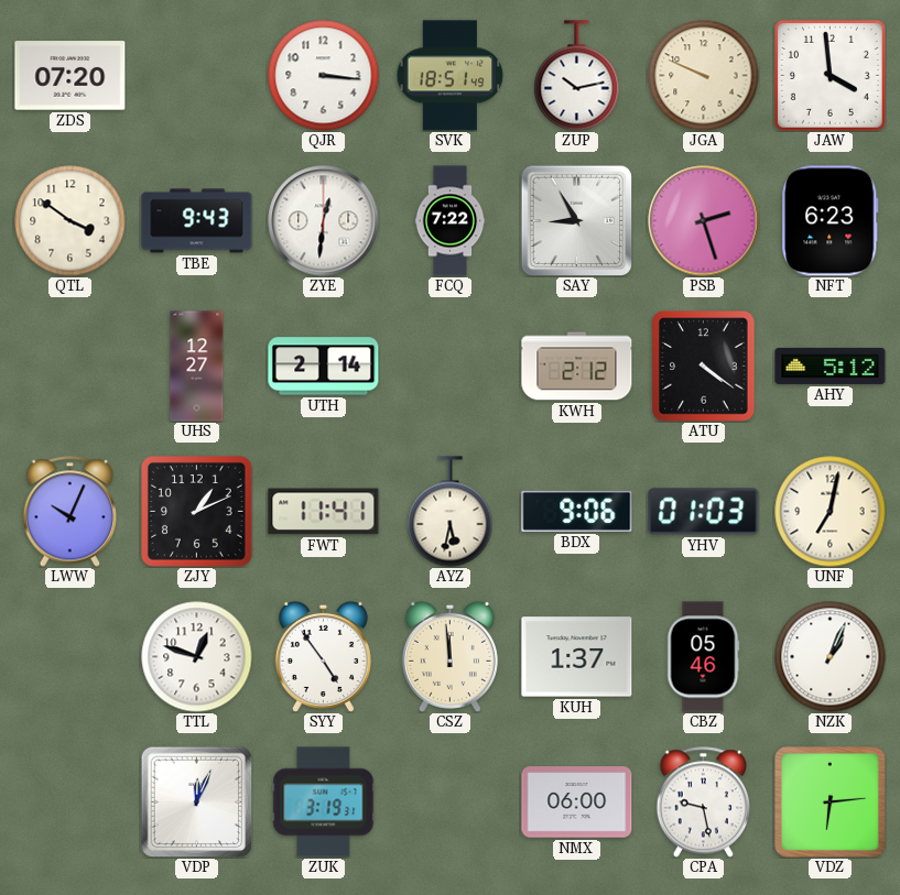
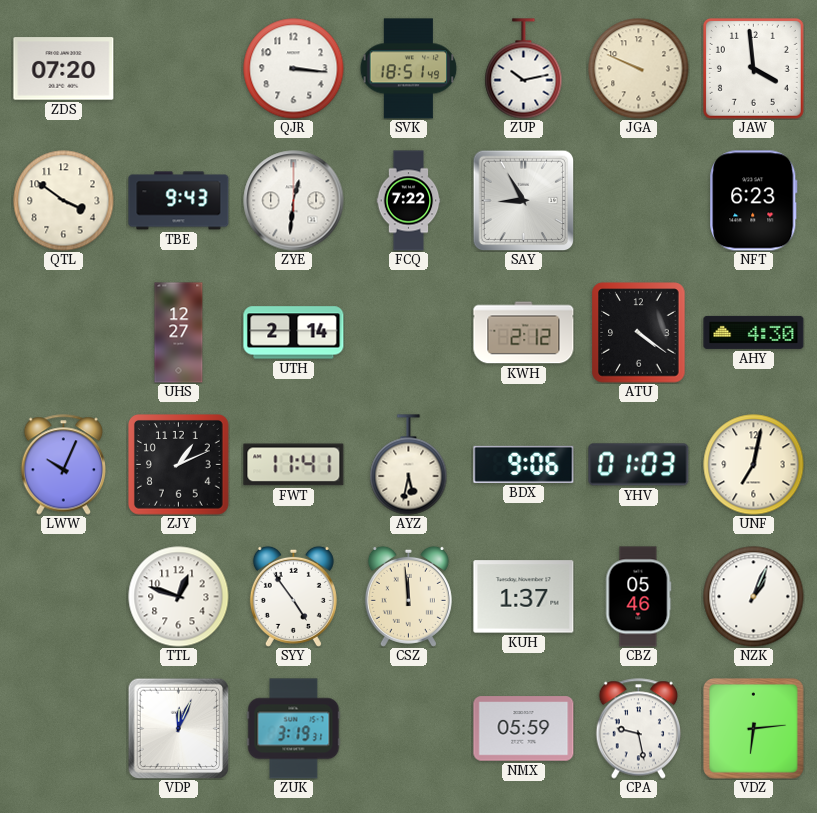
PSB: 2:27 -> none
AHY: 5:12 -> 4:30
NMX: 06:00 -> 05:59
